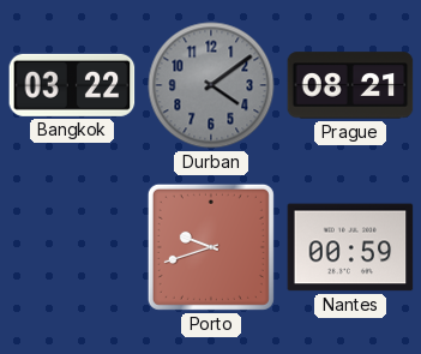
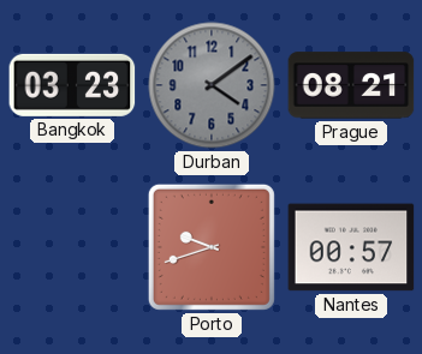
Bangkok: 03:22 -> 03:23
Nantes: 00:59 -> 00:57
